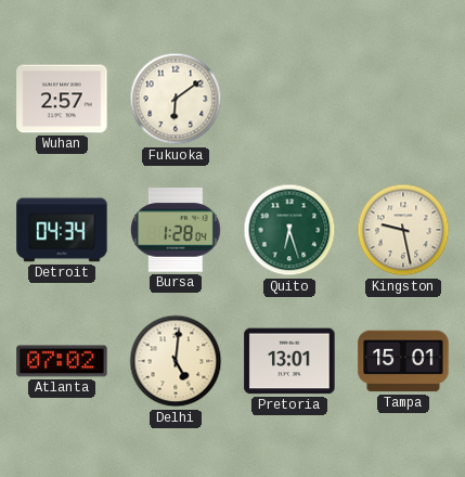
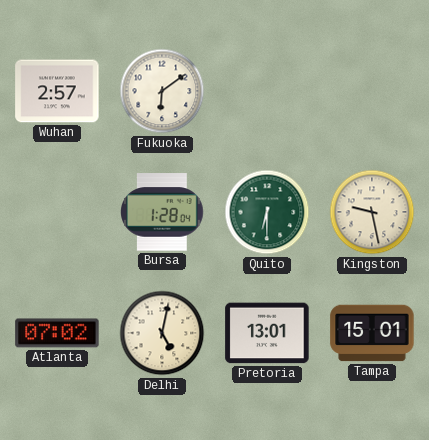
Detroit: 04:34 -> none
Quito: 6:27 -> 6:30
Delhi: 5:01 -> 5:02
